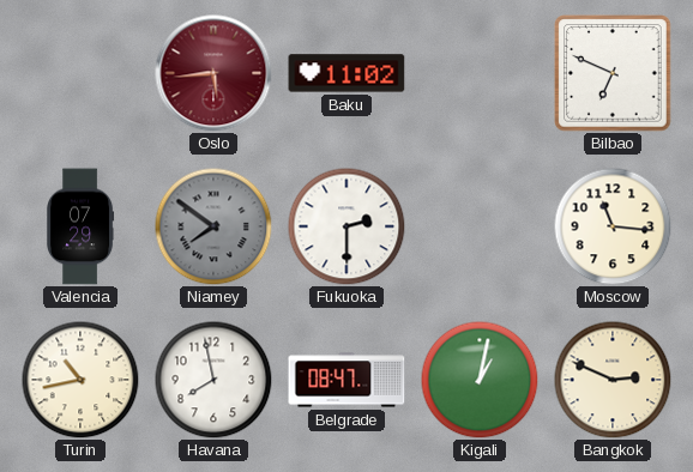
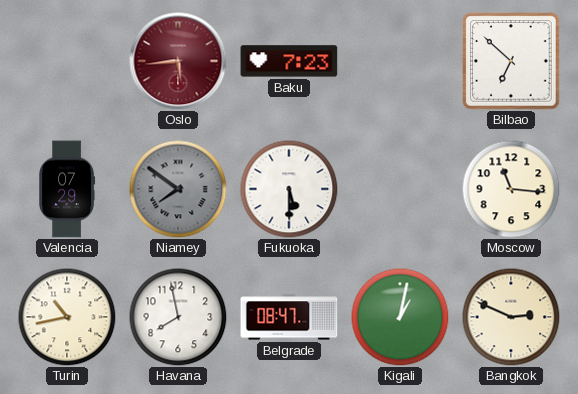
Baku: 11:02 -> 7:23
Bilbao: 6:49 -> 6:52
Fukuoka: 2:30 -> 5:30
